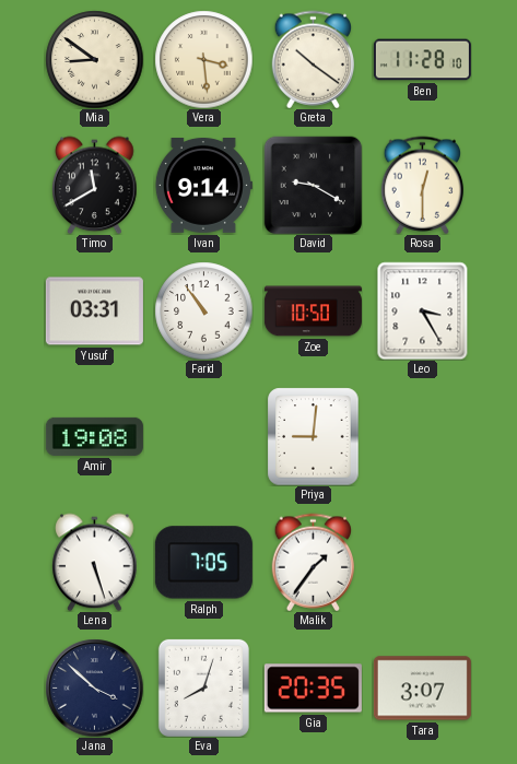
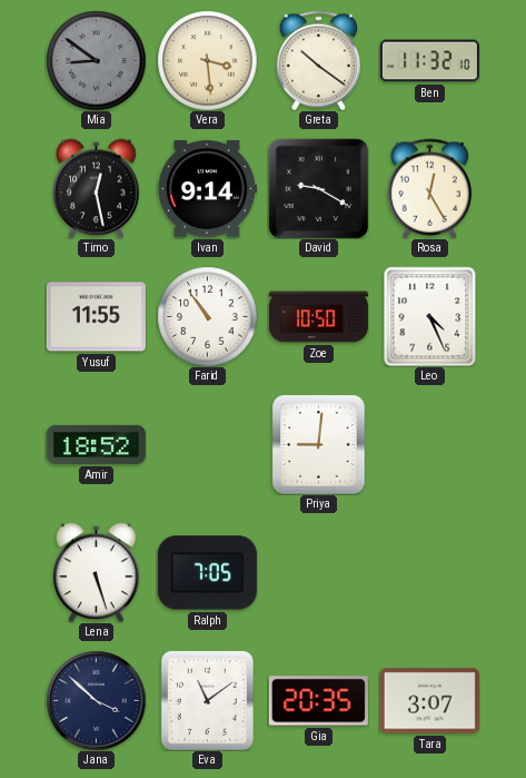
Mia dial: cream -> grey
Ben: 11:28 -> 11:32
Timo: 11:40 -> 12:28
Rosa: 12:30 -> 12:25
Yusuf: 03:31 -> 11:55
Leo: 3:25 -> 4:26
Amir: 19:08 -> 18:52
Malik: 1:36 -> none
Eva: 8:03 -> 11:09
